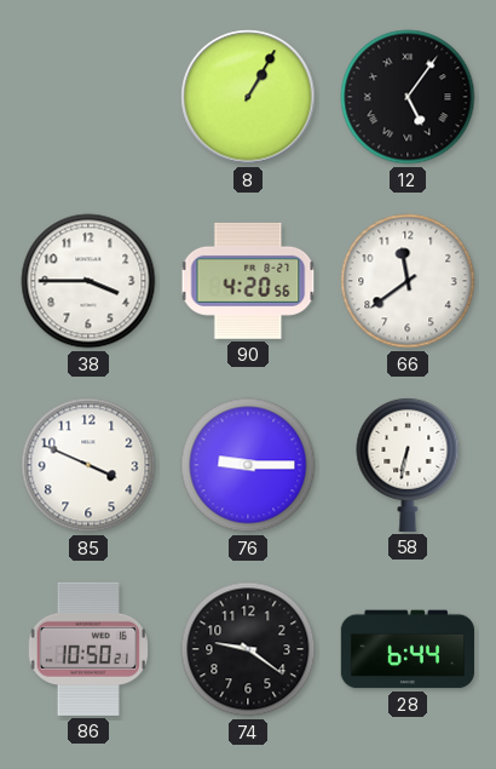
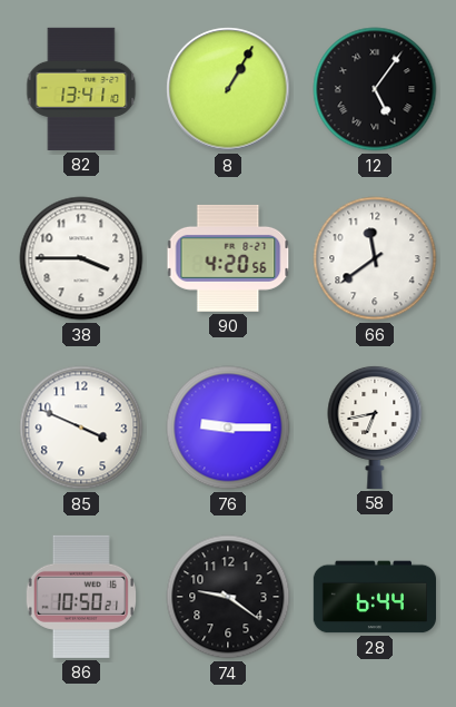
82: none -> 13:41
58: 6:32 -> 6:43
